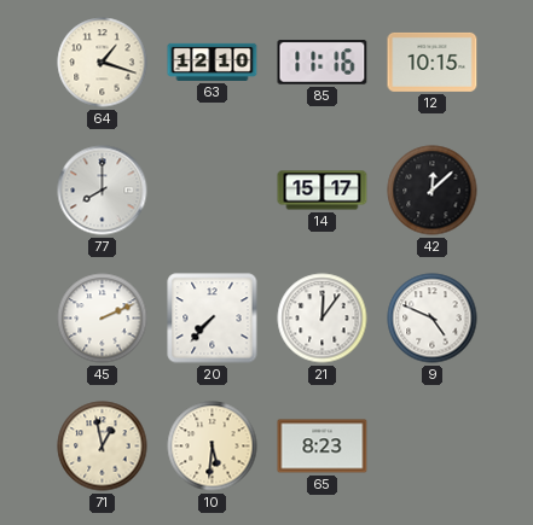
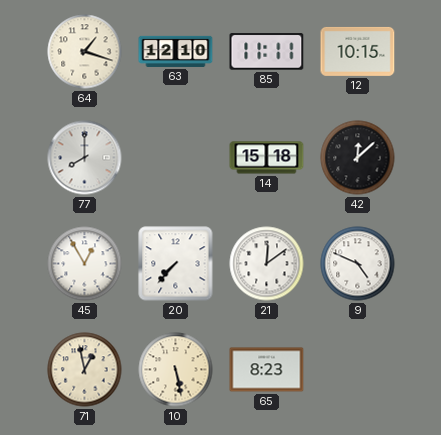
85: 11:16 -> 11:11
14: 15:17 -> 15:18
45: 2:11 -> 12:55
21: 12:06 -> 12:09
10: 5:31 -> 5:28
